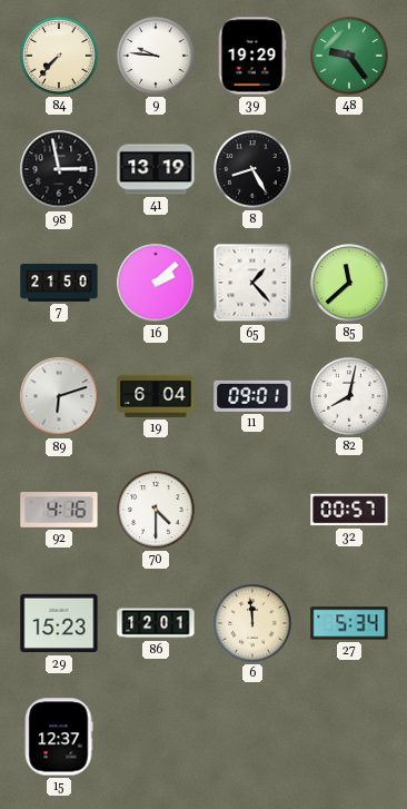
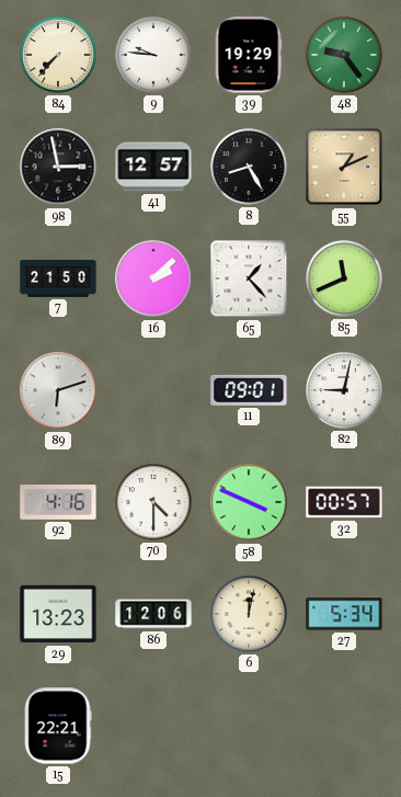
41: 13:19 -> 12:57
55: none -> 1:11
85: 11:38 -> 11:41
19: 6:04 -> none
82: 8:02 -> 9:02
58: none -> 3:49
29: 15:23 -> 13:23
86: 12:01 -> 12:06
6: 11:59 -> 12:02
15: 12:37 -> 22:21
